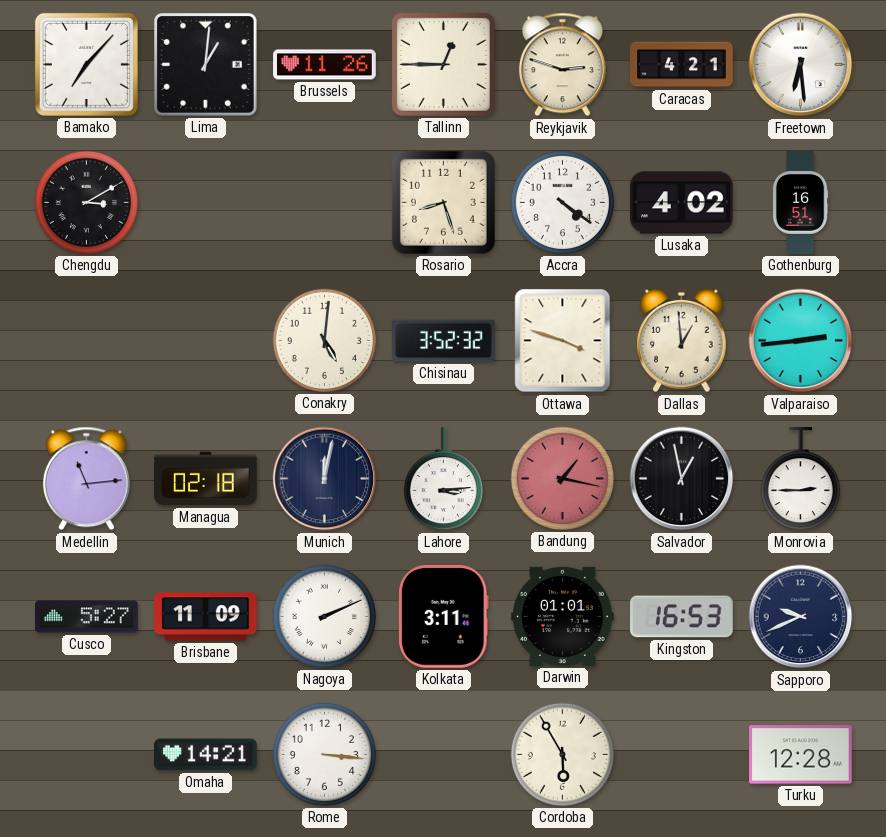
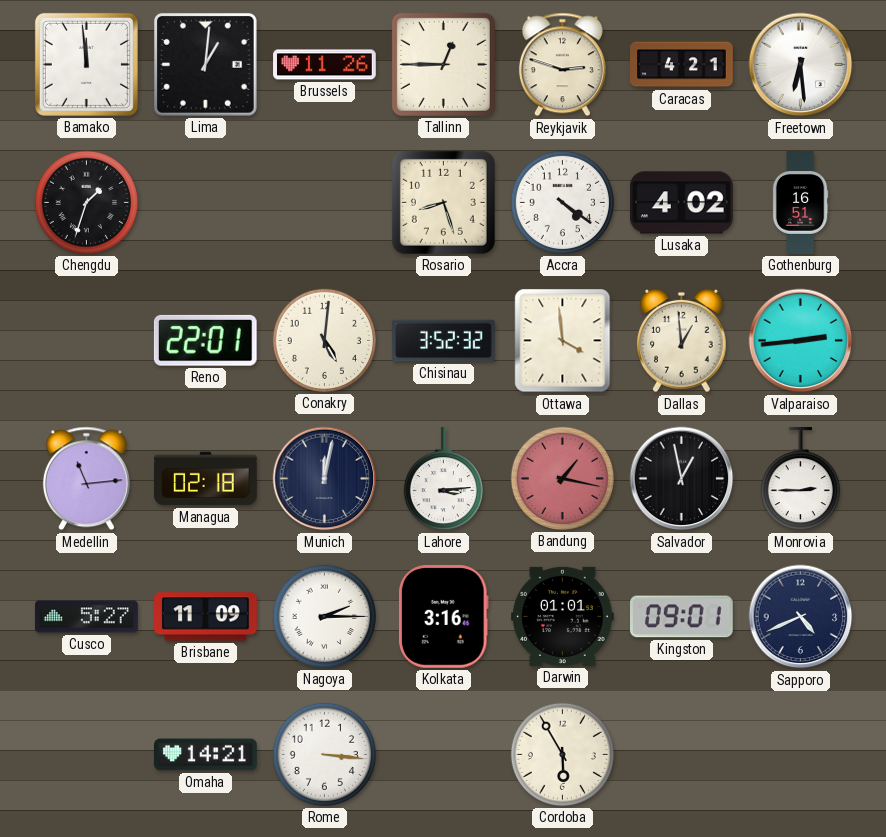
Bamako: 7:07 -> 11:59
Chengdu: 3:10 -> 1:33
Reno: none -> 22:01
Ottawa: 3:48 -> 3:59
Nagoya: 2:11 -> 2:15
Kolkata: 3:11 -> 3:16
Kingston: 16:53 -> 09:01
Sapporo: 9:41 -> 4:41
Turku: 12:28 -> none
